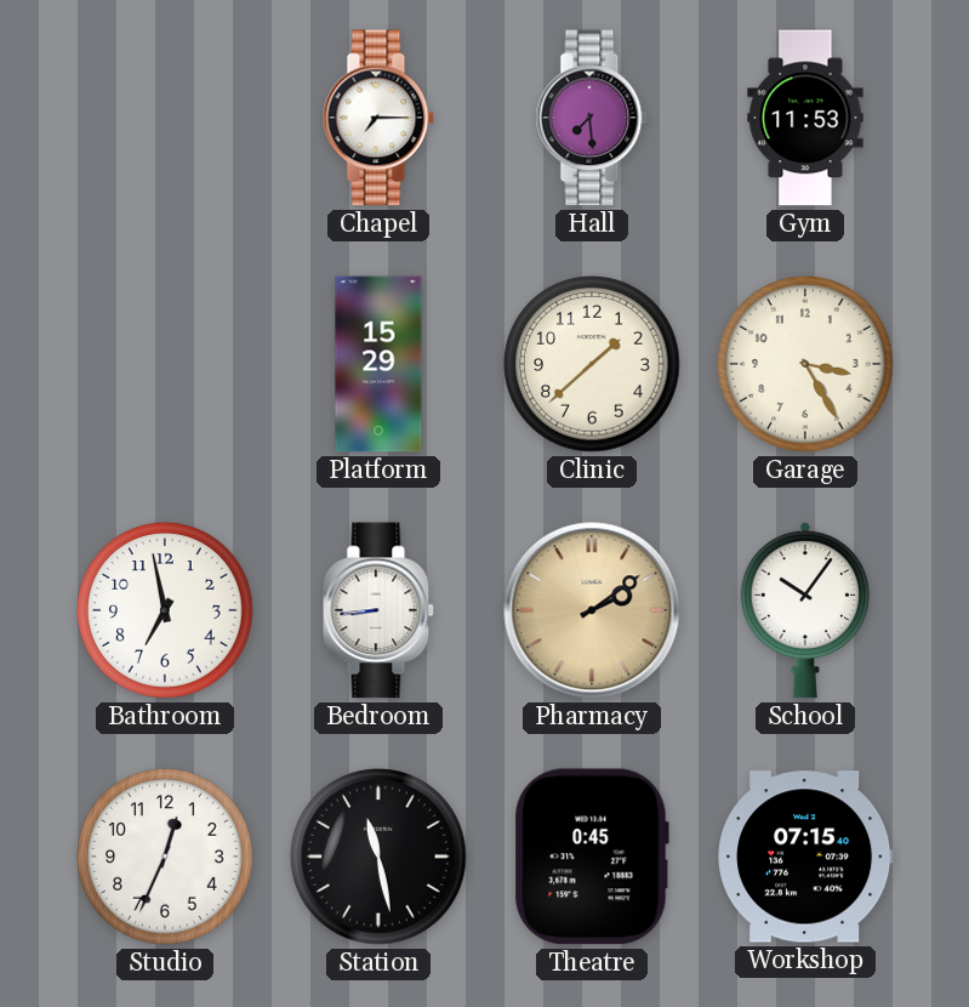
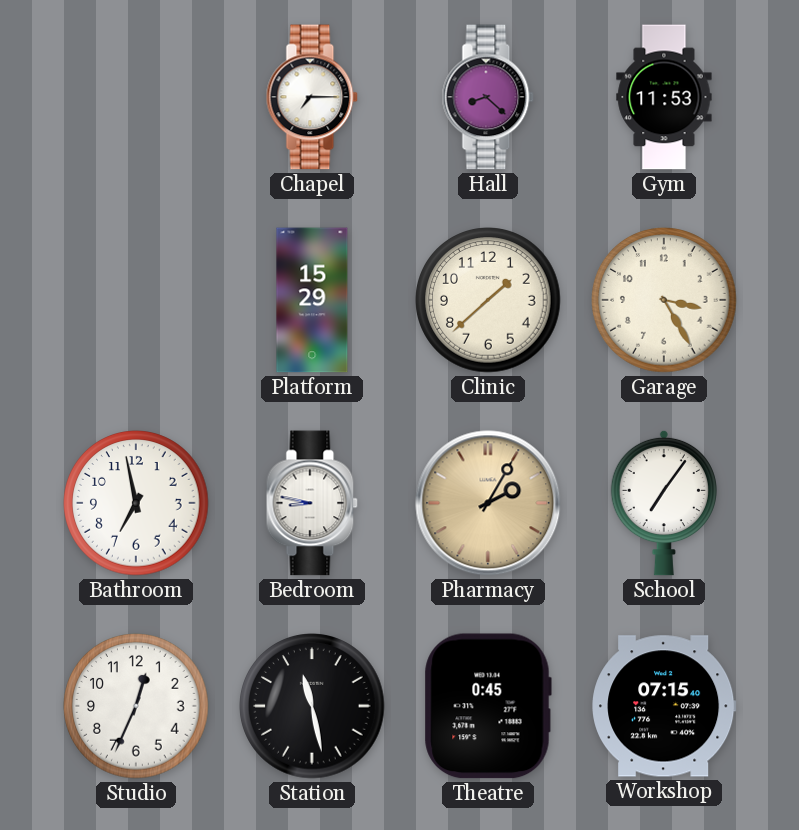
Hall: 7:29 -> 8:22
Bedroom: 8:44 -> 8:47
Pharmacy: 2:09 -> 2:05
School: 10:06 -> 7:06
